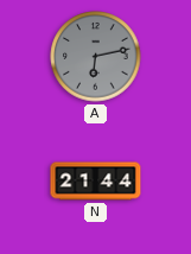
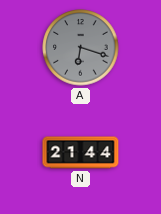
A: 6:13 -> 6:18
